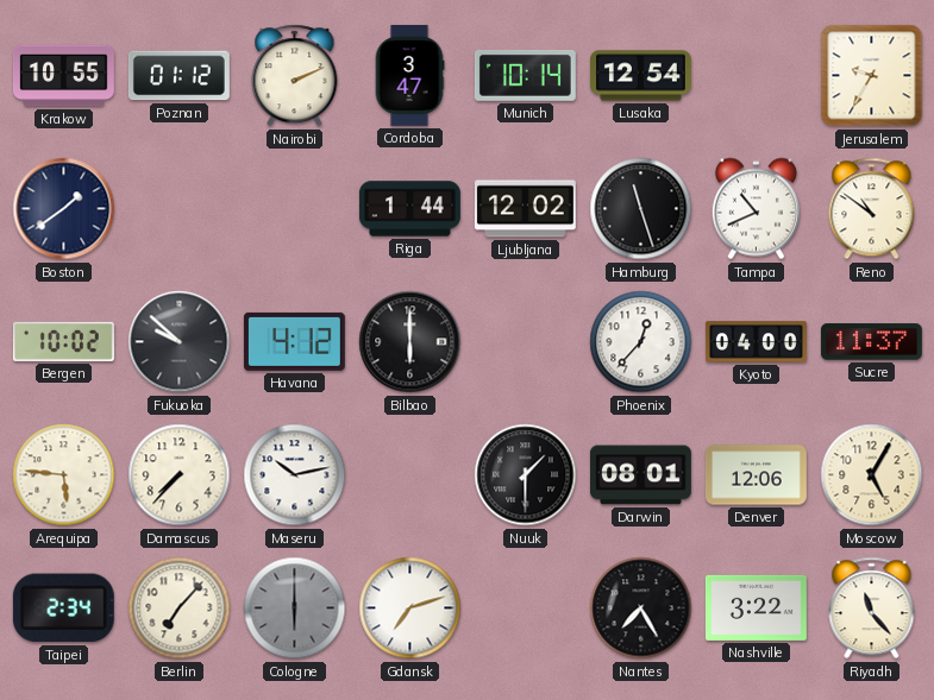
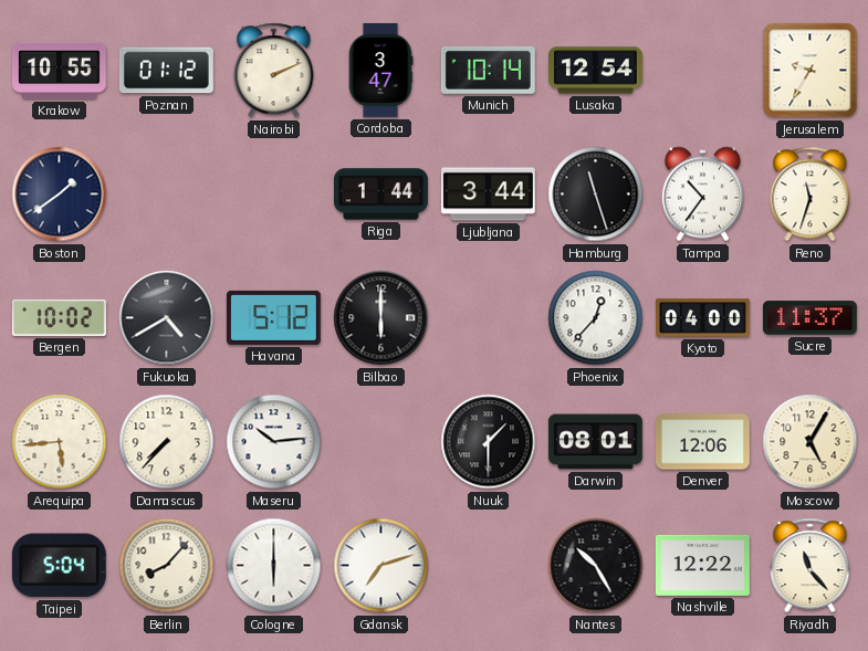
Ljubljana: 12:02 -> 3:44
Tampa: 10:41 -> 10:36
Reno: 10:51 -> 11:33
Fukuoka: 9:52 -> 4:40
Havana: 4:12 -> 5:12
Arequipa: 5:46 -> 5:44
Maseru: 10:13 -> 10:14
Taipei: 2:34 -> 5:04
Berlin: 7:07 -> 8:07
Cologne dial: grey -> white
Nantes: 7:25 -> 10:25
Nashville: 3:22 -> 12:22
